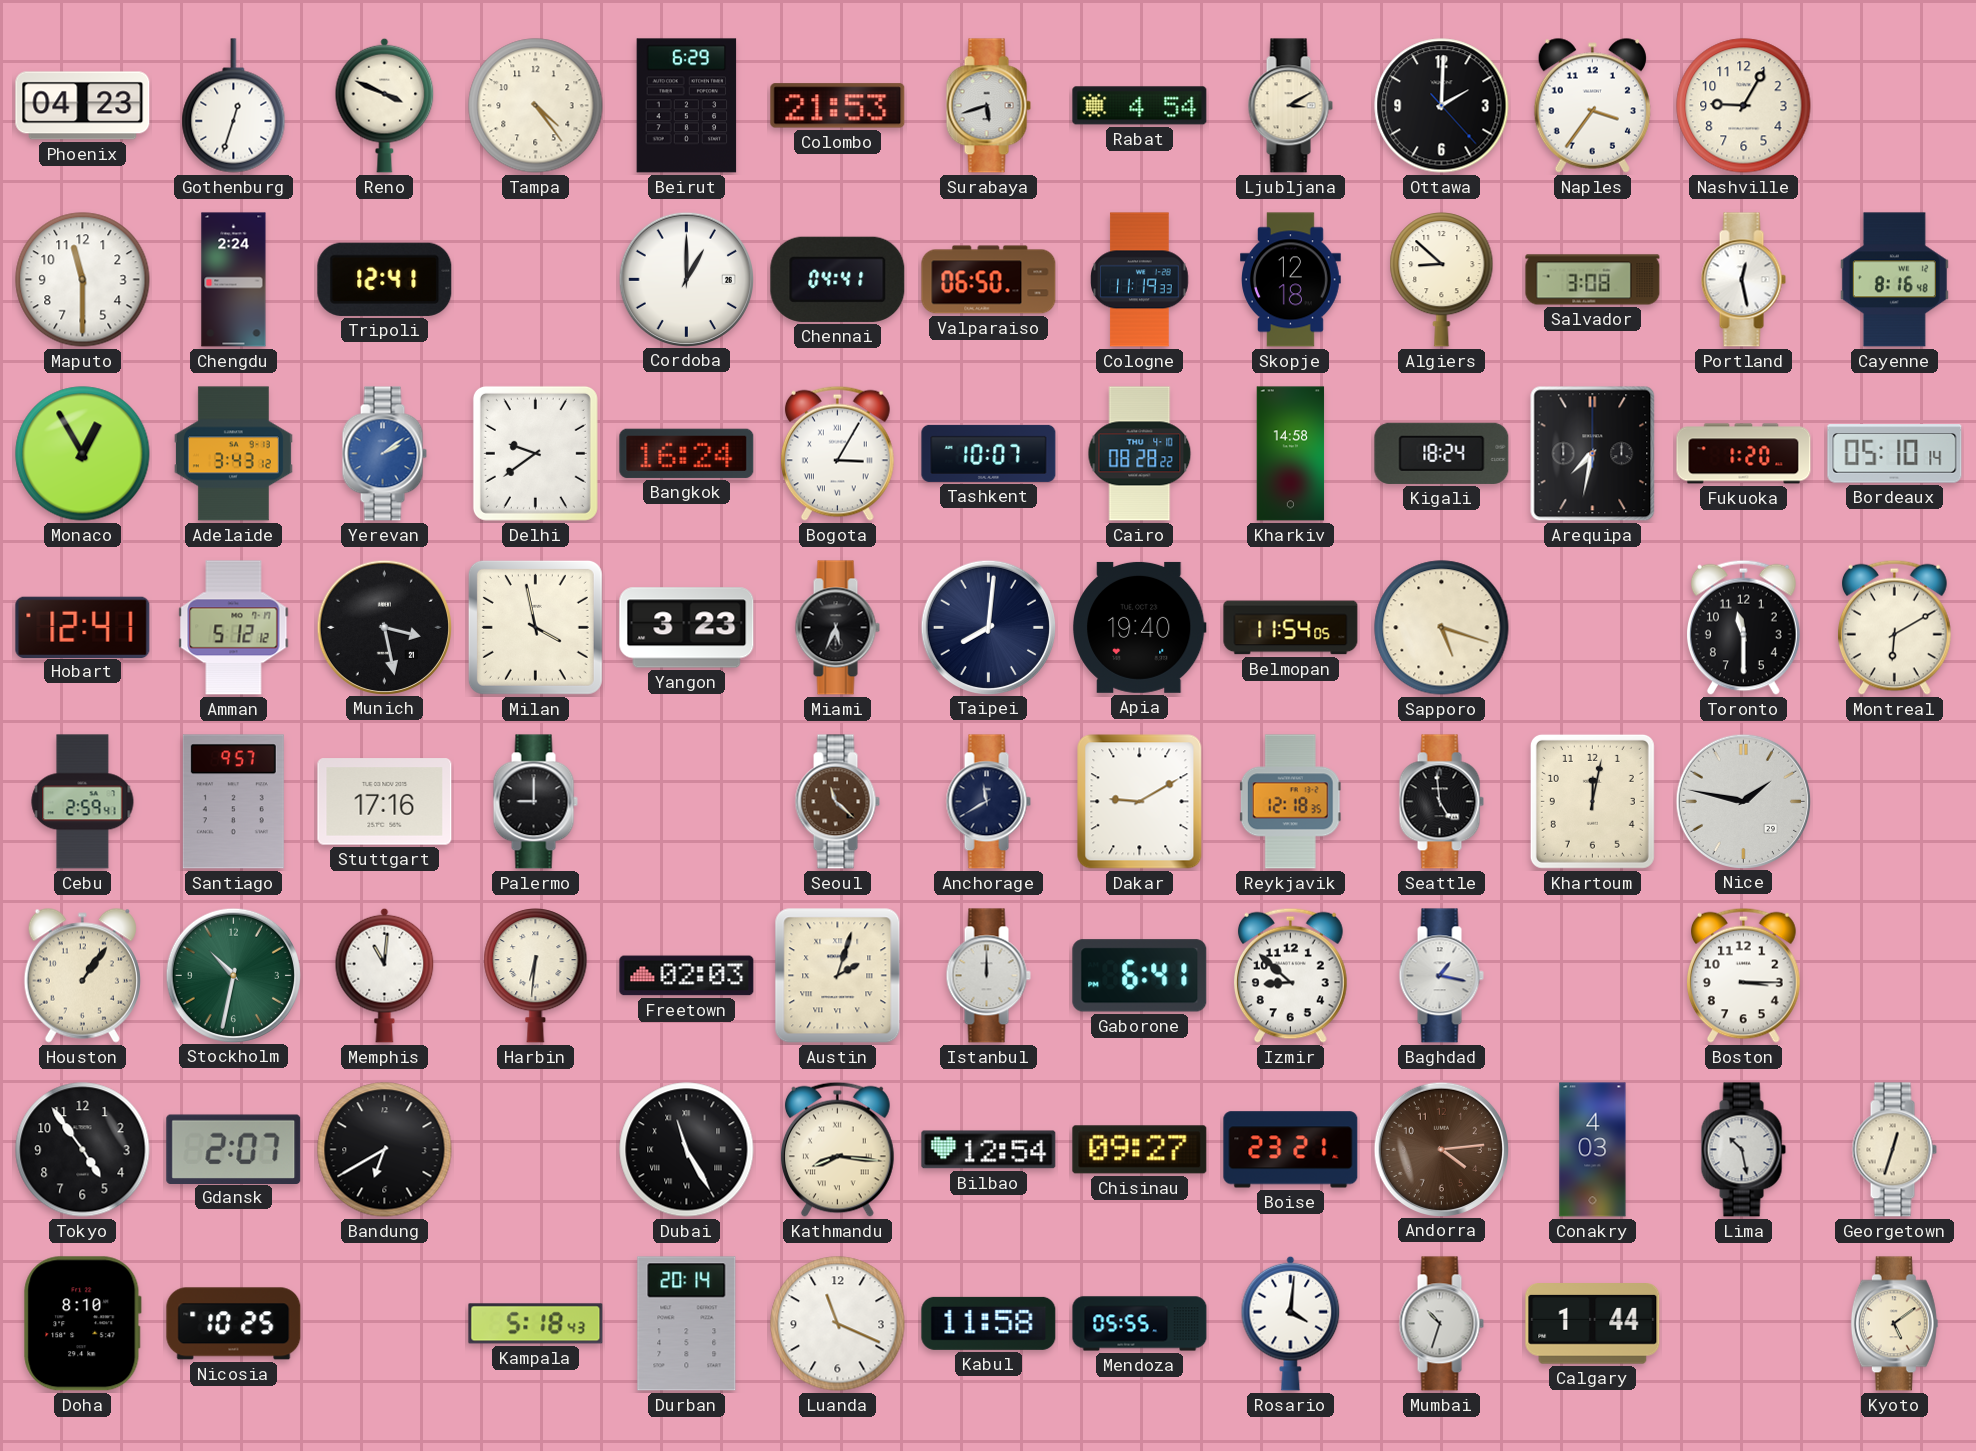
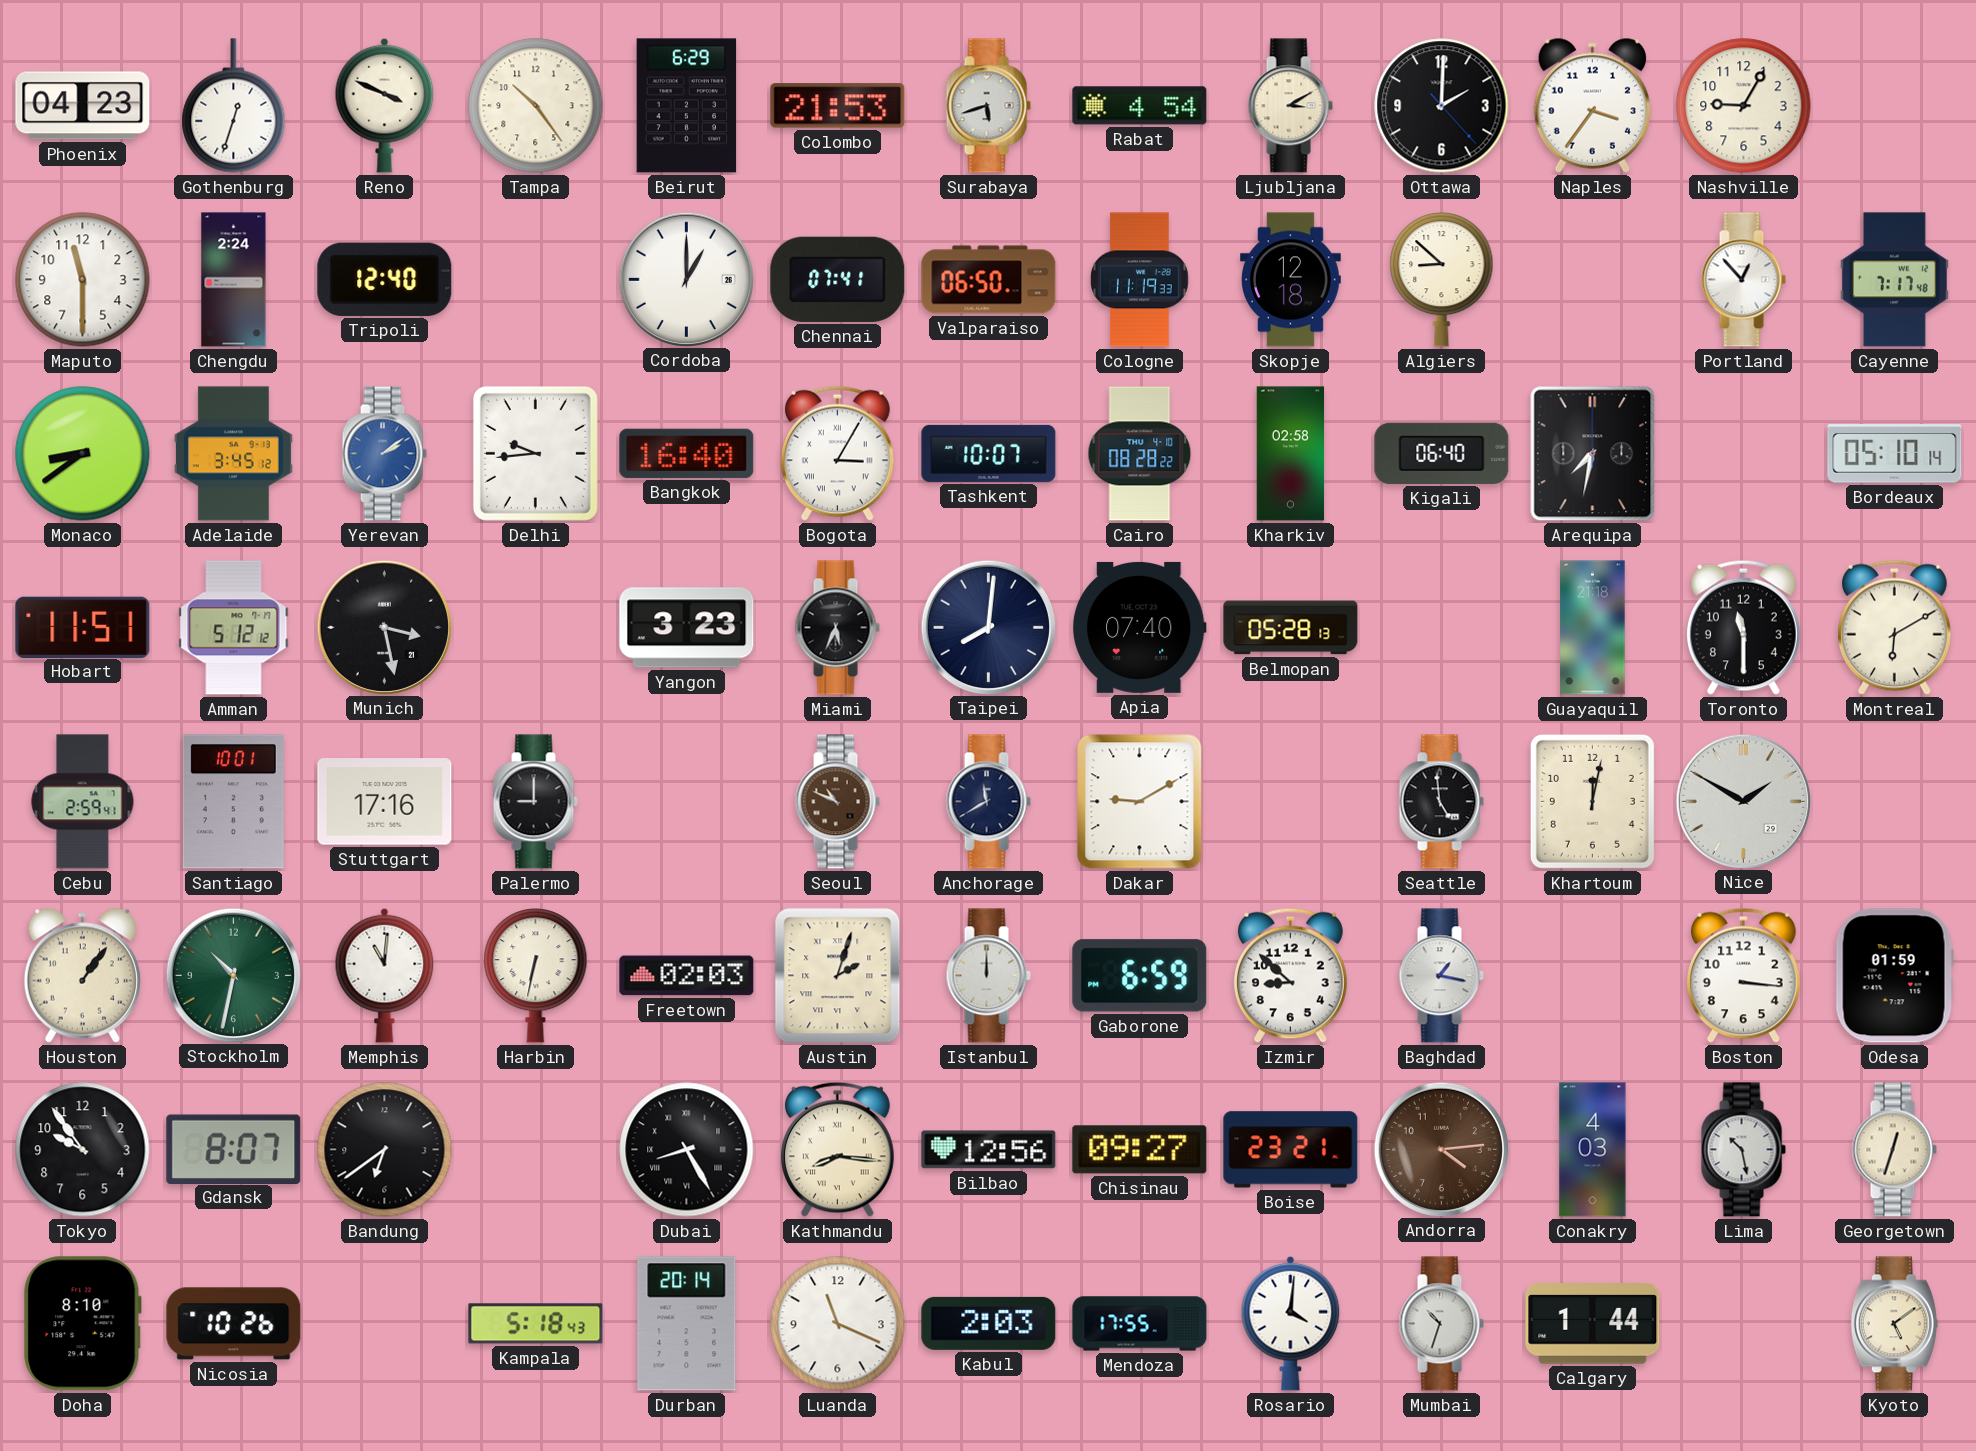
Tampa: 4:24 -> 10:24
Tripoli: 12:41 -> 12:40
Chennai: 04:41 -> 07:41
Salvador: 3:08 -> none
Portland: 12:28 -> 12:53
Cayenne: 8:16 -> 7:17
Monaco: 12:55 -> 8:39
Adelaide: 3:43 -> 3:45
Delhi: 9:39 -> 9:44
Bangkok: 16:24 -> 16:40
Kharkiv: 14:58 -> 02:58
Kigali: 18:24 -> 06:40
Fukuoka: 1:20 -> none
Hobart: 12:41 -> 11:51
Milan: 3:58 -> none
Apia: 19:40 -> 07:40
Belmopan: 11:54 -> 05:28
Sapporo: 5:18 -> none
Guayaquil: none -> 21:18
Santiago: 9:57 -> 10:01
Seoul: 11:22 -> 10:49
Reykjavik: 12:18 -> none
Nice: 1:47 -> 1:50
Harbin: 6:31 -> 6:32
Gaborone: 6:41 -> 6:59
Boston: 3:15 -> 3:16
Odesa: none -> 01:59
Tokyo: 4:54 -> 9:54
Gdansk: 2:07 -> 8:07
Bandung: 6:40 -> 6:39
Dubai: 11:25 -> 8:25
Bilbao: 12:54 -> 12:56
Nicosia: 10:25 -> 10:26
Kabul: 11:58 -> 2:03
Mendoza: 05:55 -> 17:55
